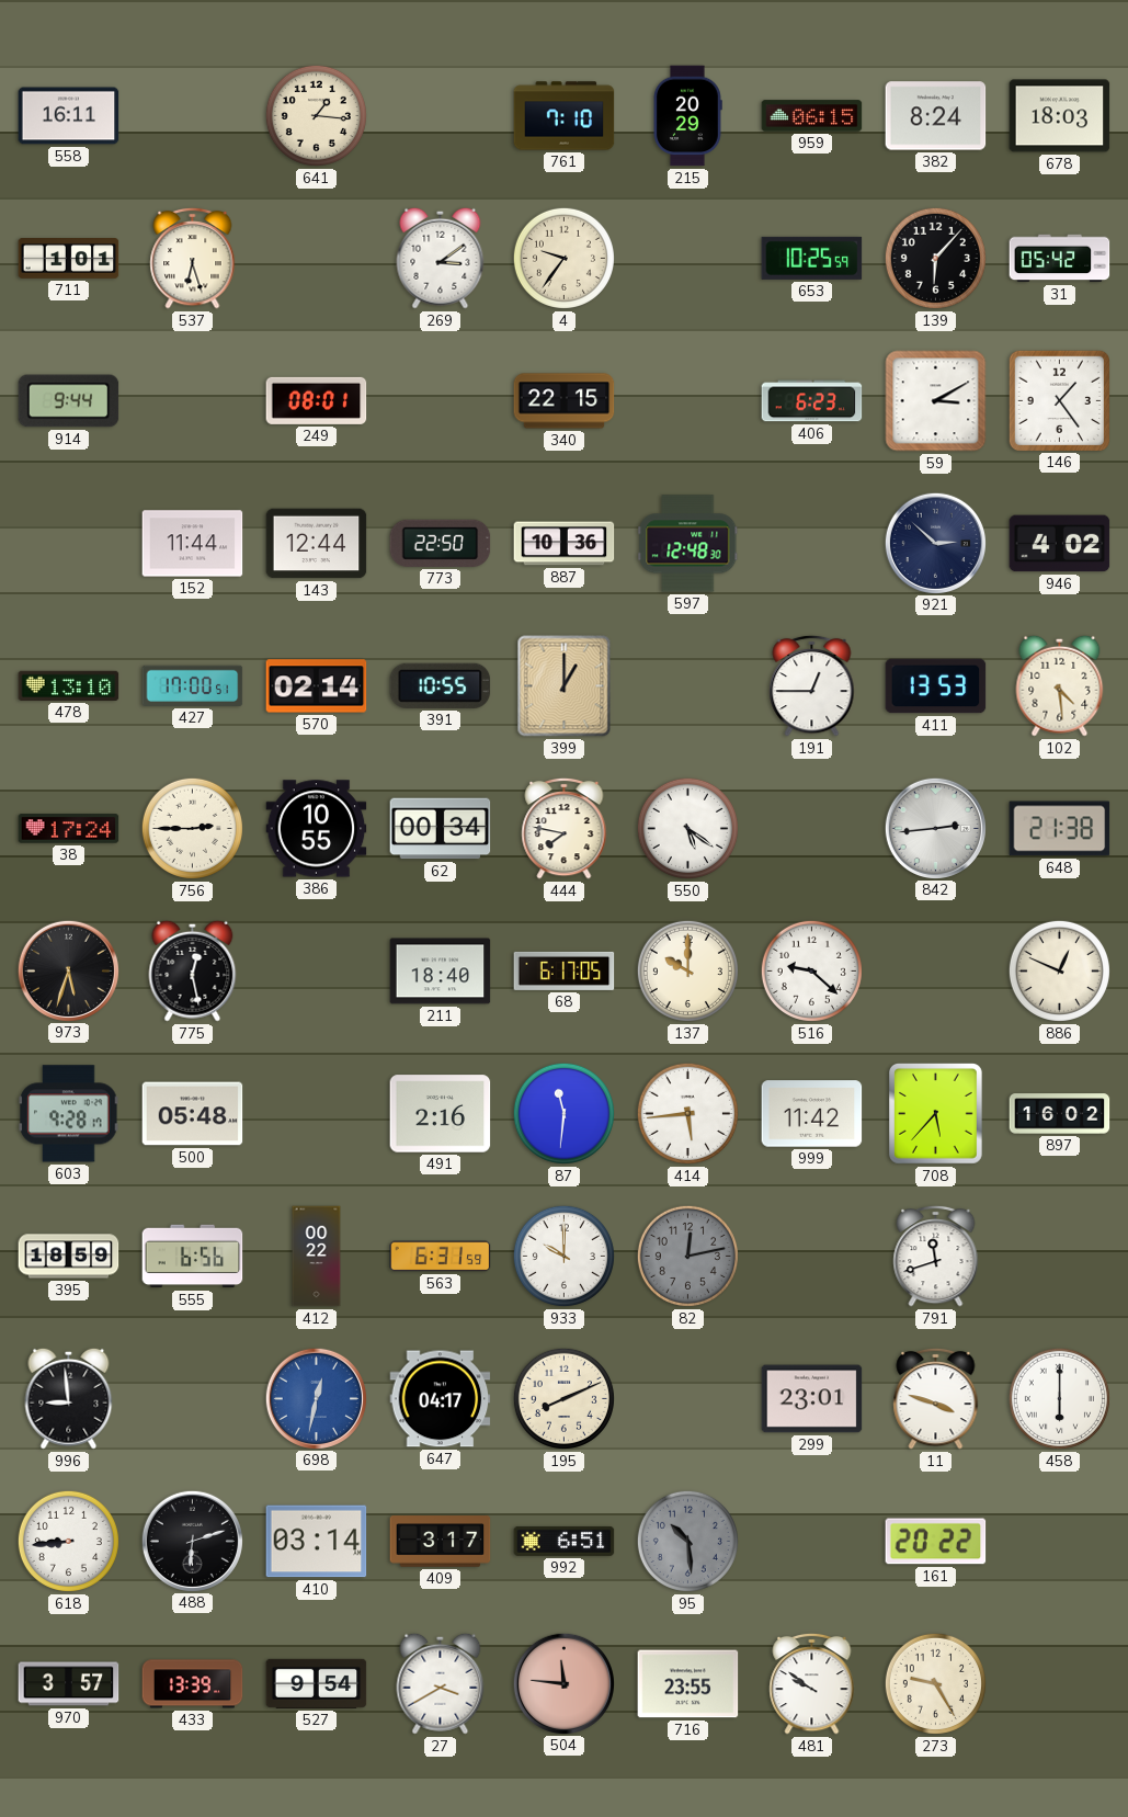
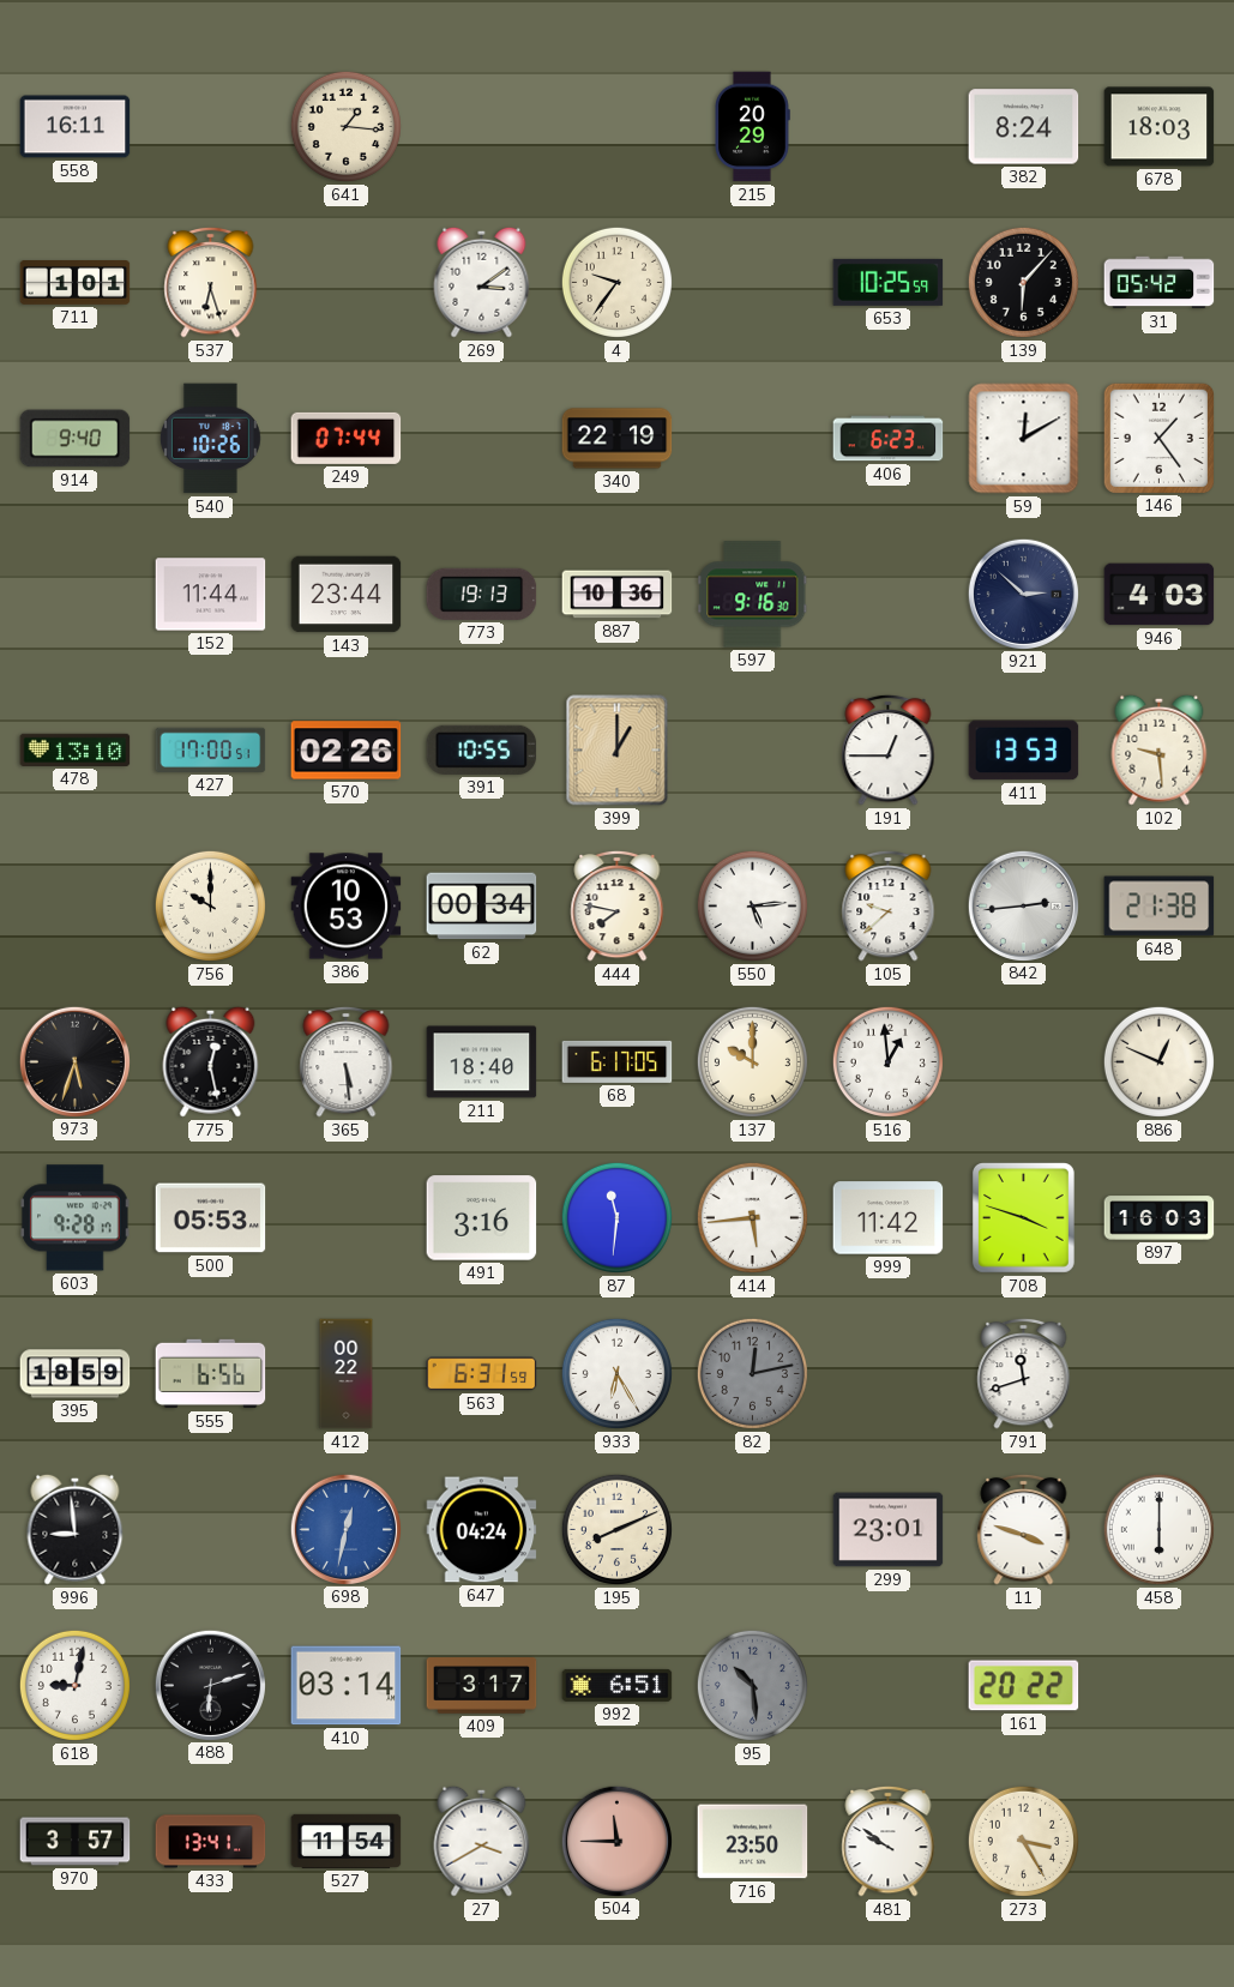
761: 7:10 -> none
959: 06:15 -> none
914: 9:44 -> 9:40
540: none -> 10:26
249: 08:01 -> 07:44
340: 22:15 -> 22:19
59: 3:10 -> 12:10
143: 12:44 -> 23:44
773: 22:50 -> 19:13
597: 12:48 -> 9:16
946: 4:02 -> 4:03
570: 02:14 -> 02:26
102: 4:29 -> 9:29
38: 17:24 -> none
756: 2:45 -> 10:00
386: 10:55 -> 10:53
550: 5:21 -> 5:14
105: none -> 9:38
365: none -> 5:29
516: 9:22 -> 12:59
500: 05:48 -> 05:53
491: 2:16 -> 3:16
708: 5:37 -> 3:48
897: 16:02 -> 16:03
933: 10:00 -> 6:25
647: 04:17 -> 04:24
618: 8:44 -> 9:02
433: 13:39 -> 13:41
527: 9:54 -> 11:54
504: 11:46 -> 11:45
716: 23:55 -> 23:50
273: 9:25 -> 3:25
